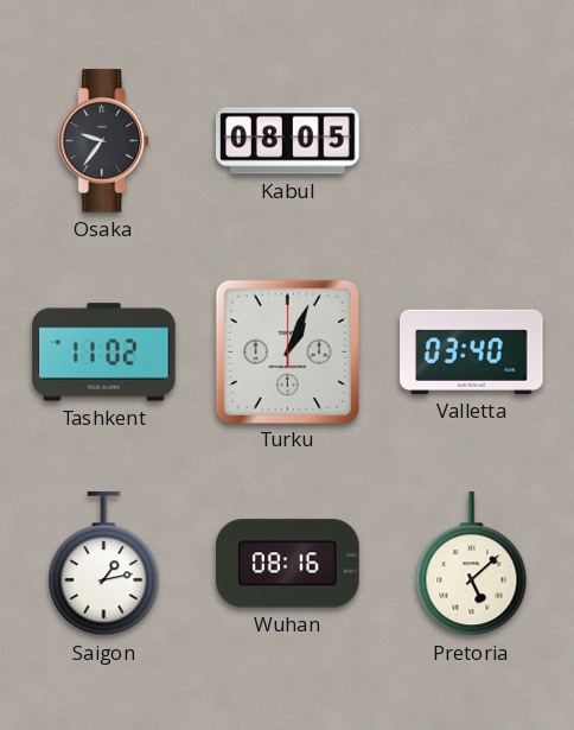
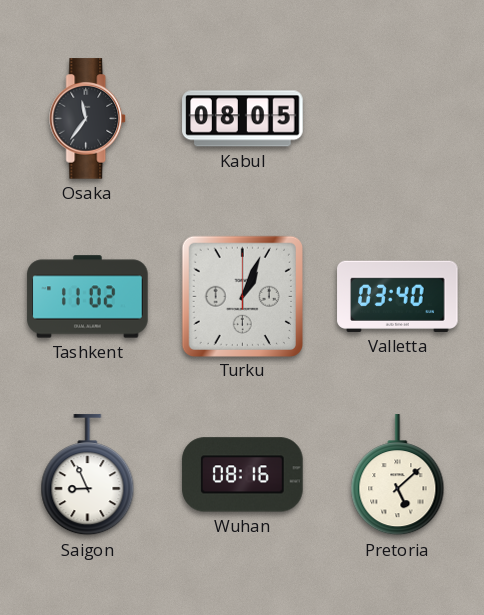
Osaka: 9:36 -> 11:36
Saigon: 1:13 -> 8:56
